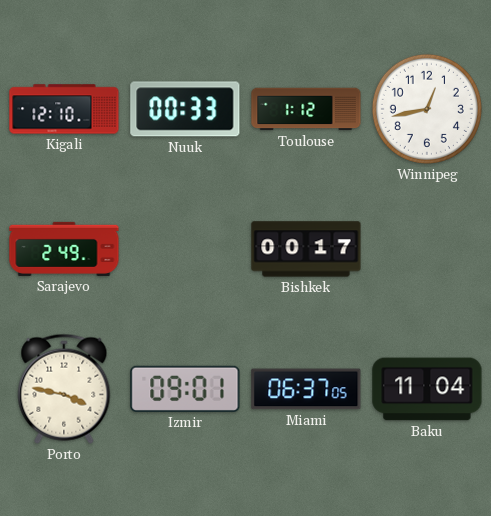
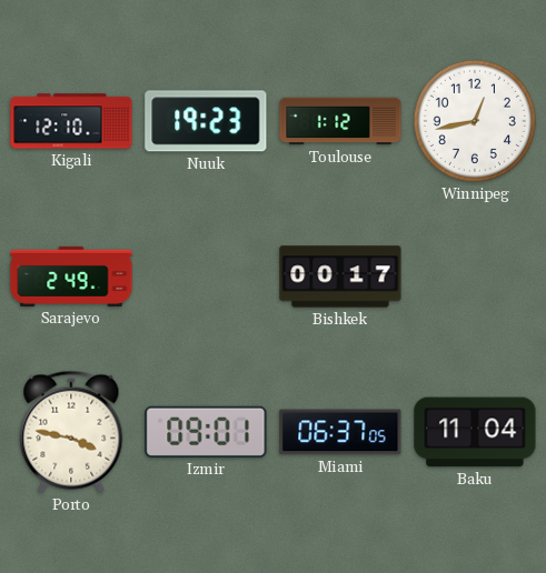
Nuuk: 00:33 -> 19:23
